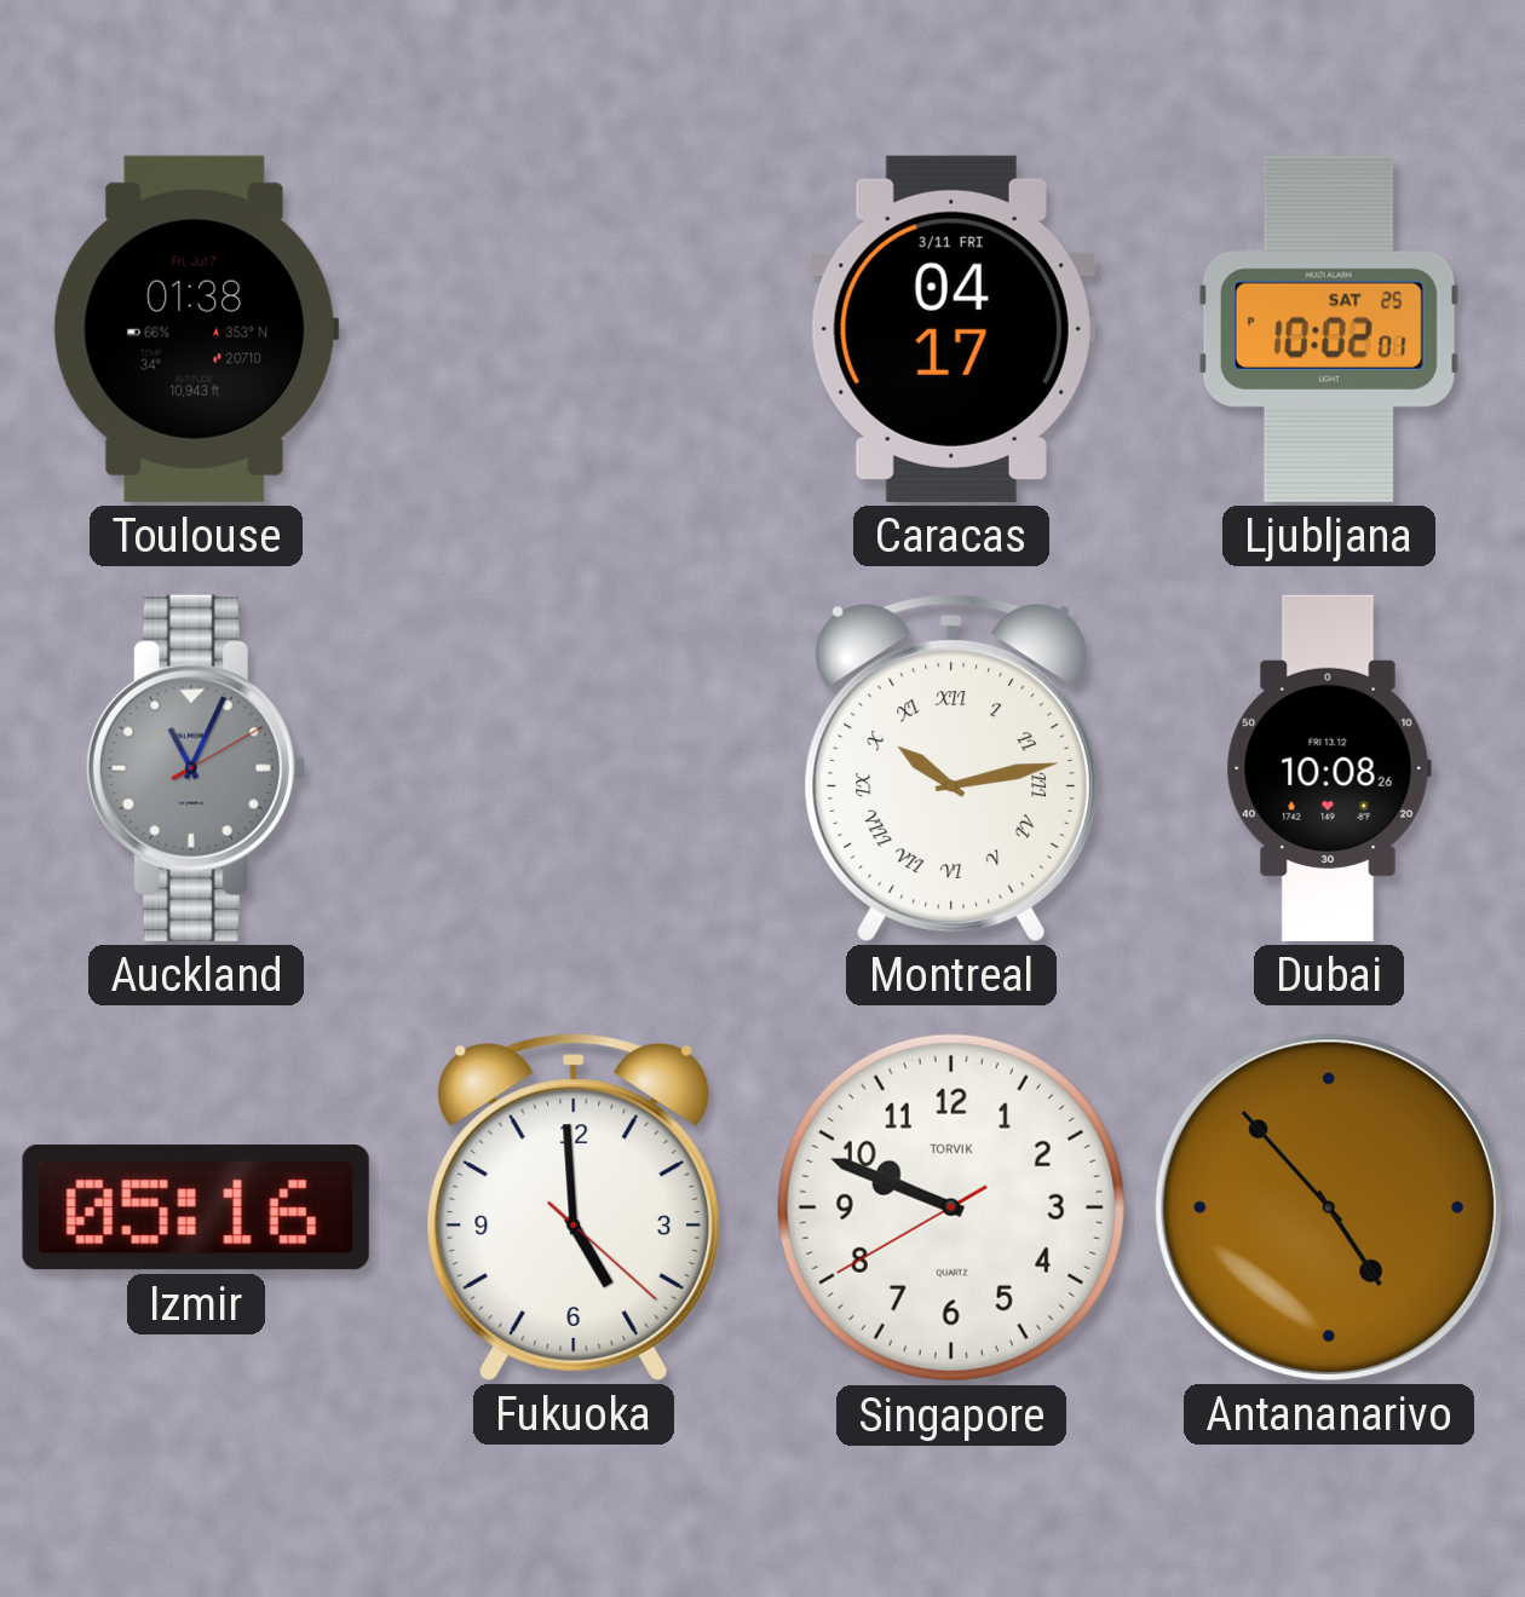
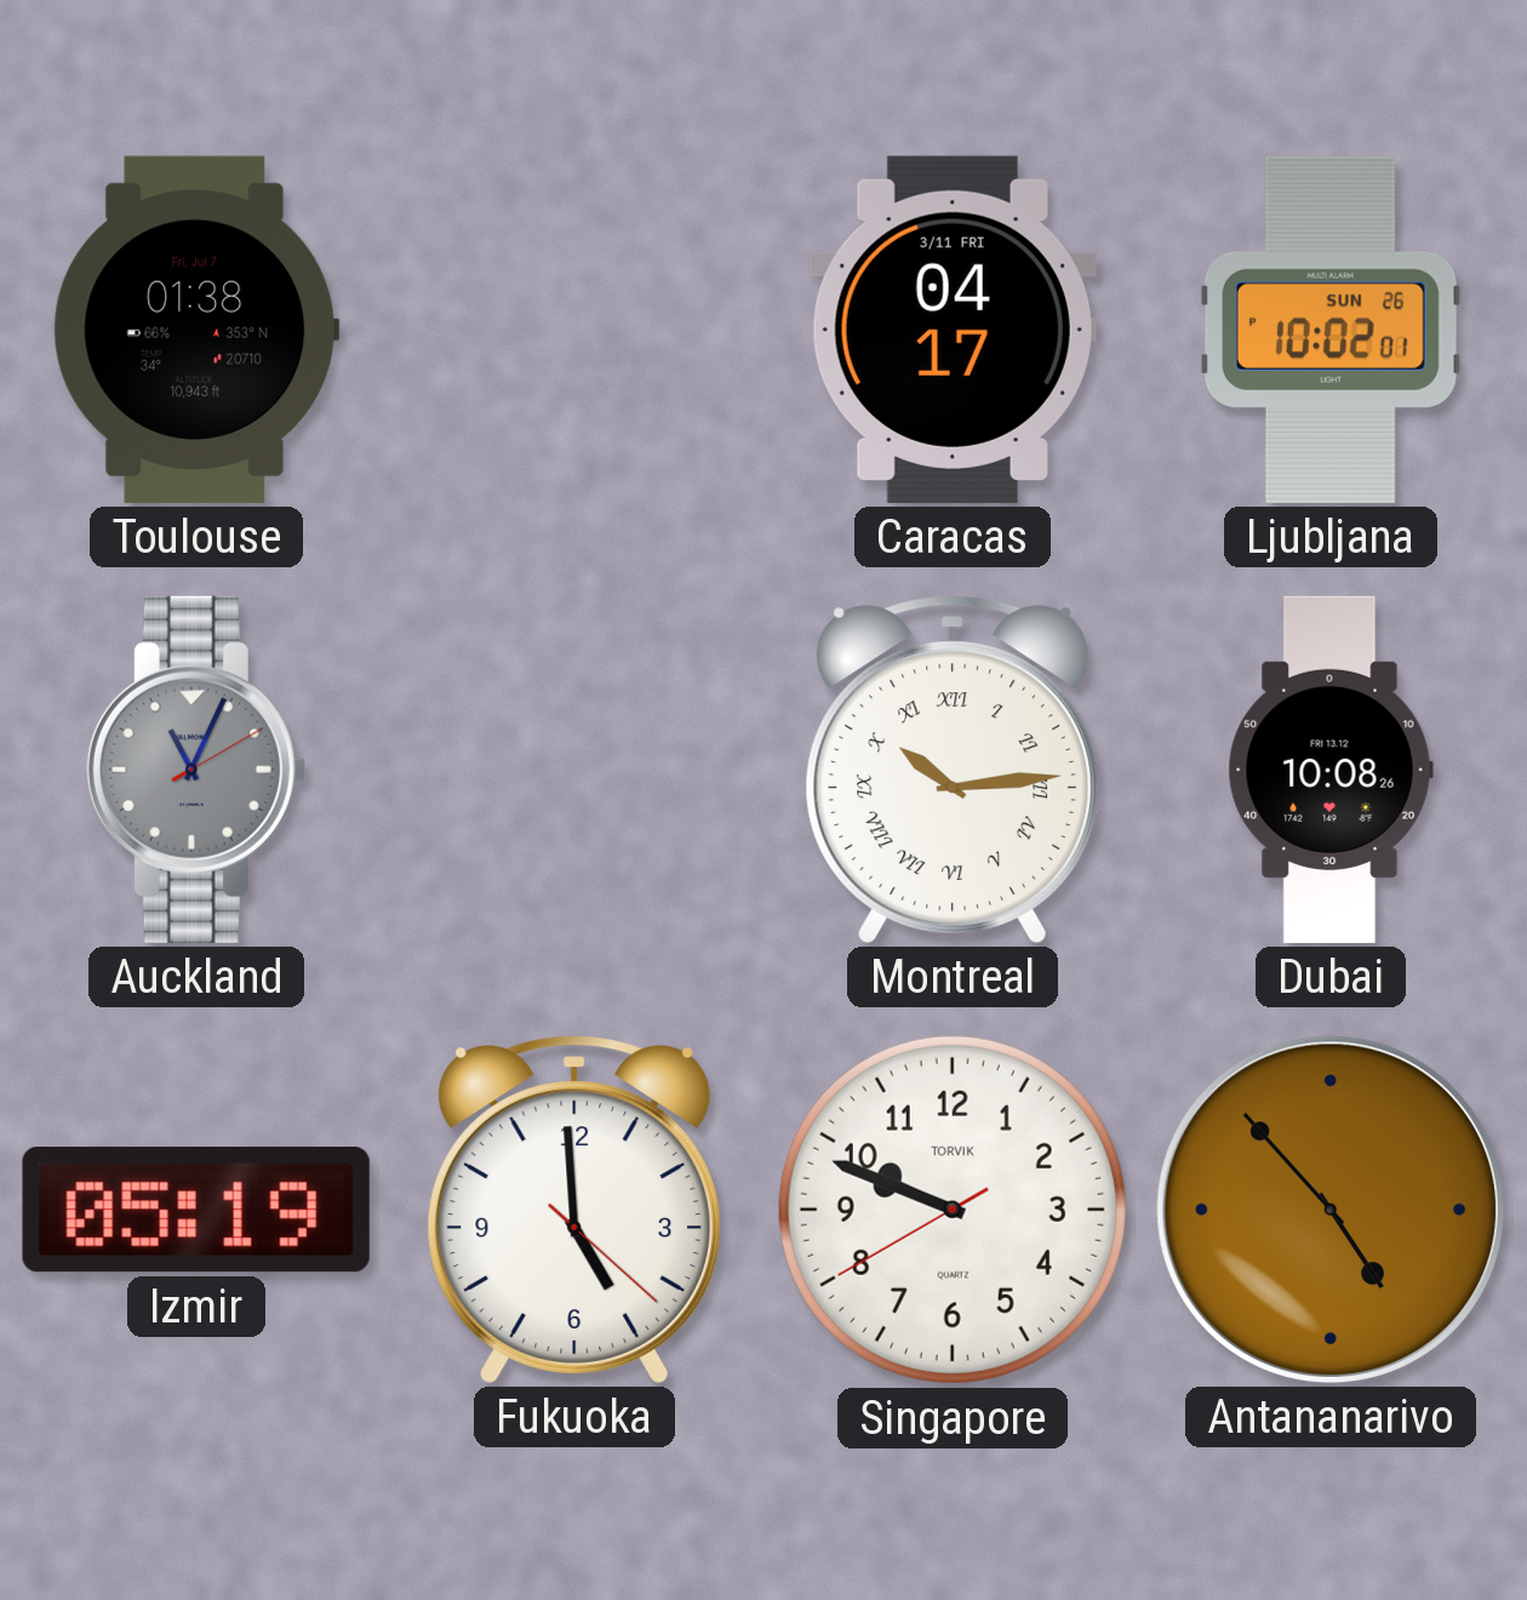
Ljubljana date: SAT 25 -> SUN 26
Montreal: 10:13 -> 10:14
Izmir: 05:16 -> 05:19
